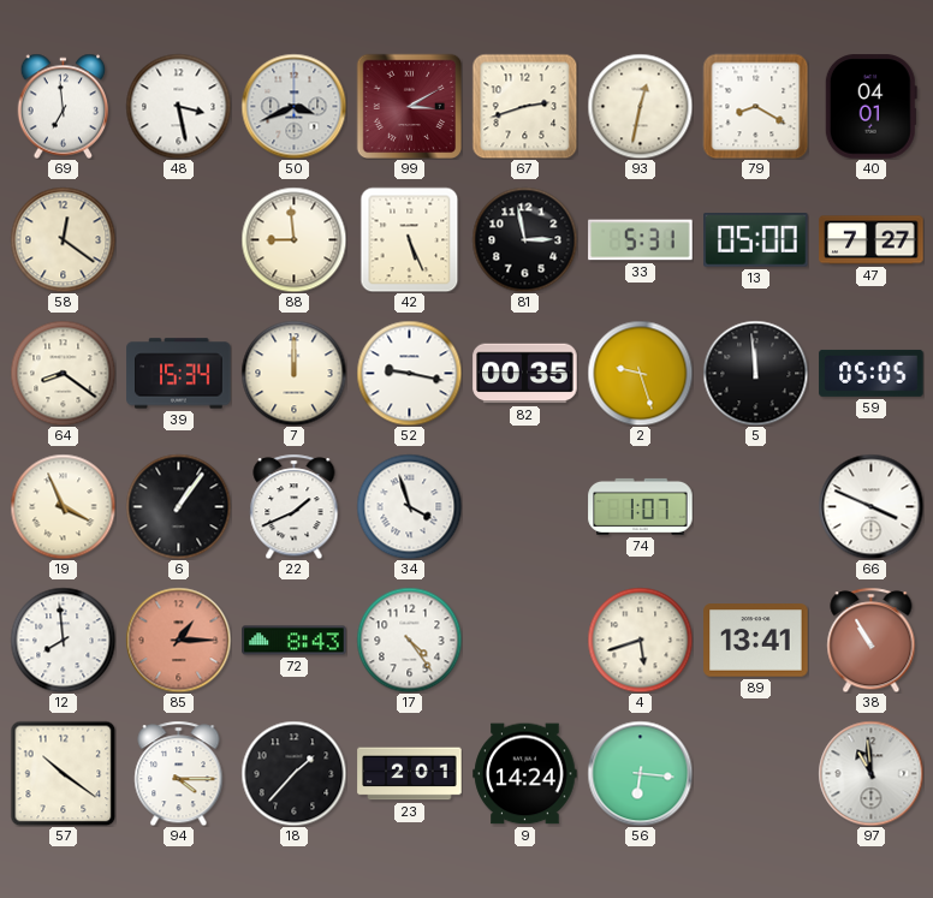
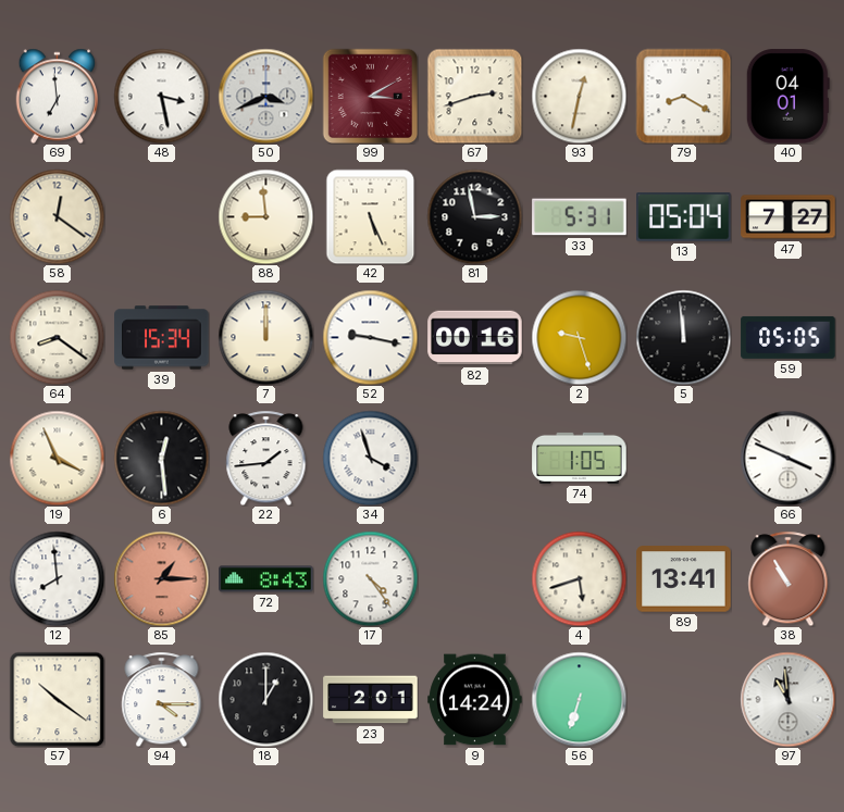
13: 05:00 -> 05:04
82: 00:35 -> 00:16
6: 1:06 -> 12:29
22: 1:41 -> 1:44
74: 1:07 -> 1:05
18: 1:37 -> 1:00
56: 6:16 -> 6:33
